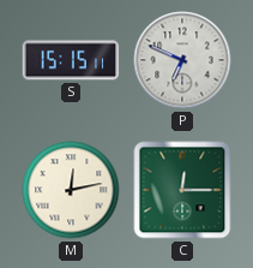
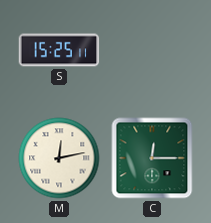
S: 15:15 -> 15:25
P: 6:49 -> none
